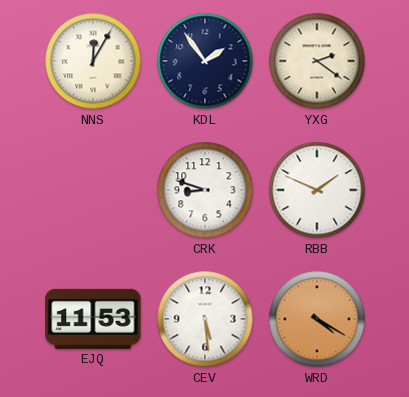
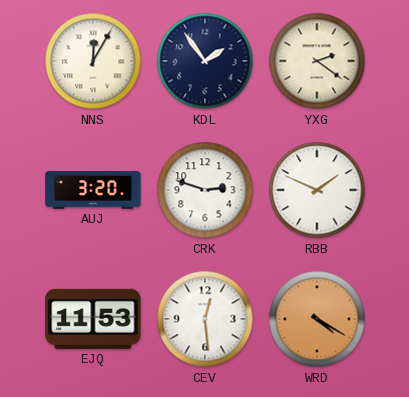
AUJ: none -> 3:20
CRK: 8:48 -> 2:48
CEV: 5:29 -> 12:29
